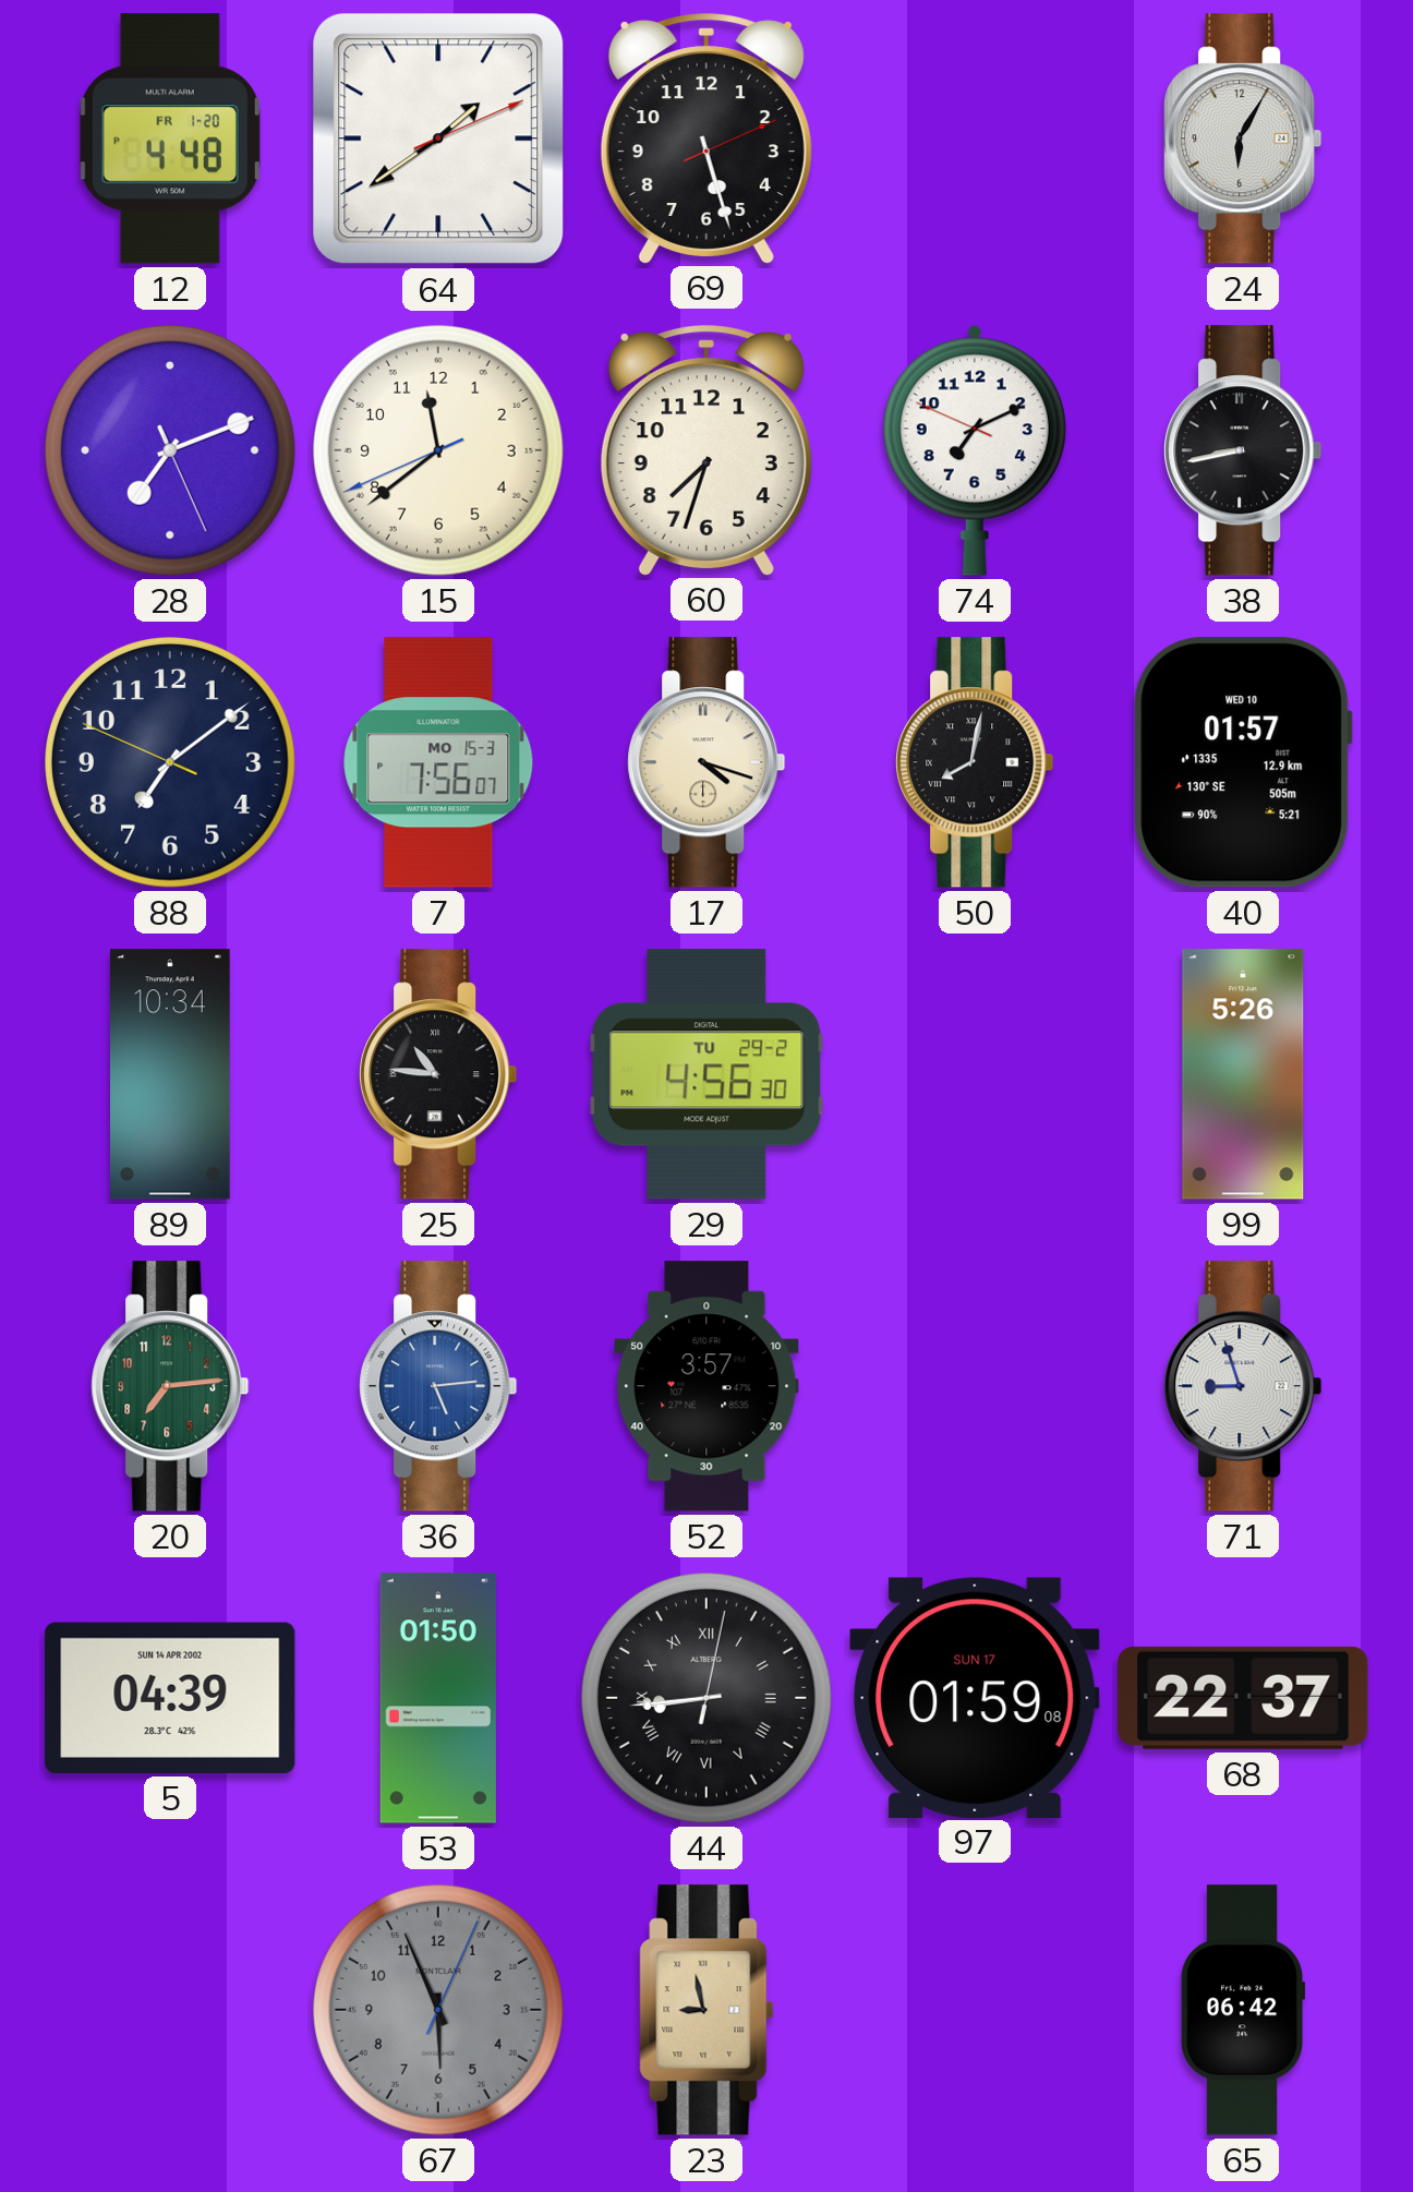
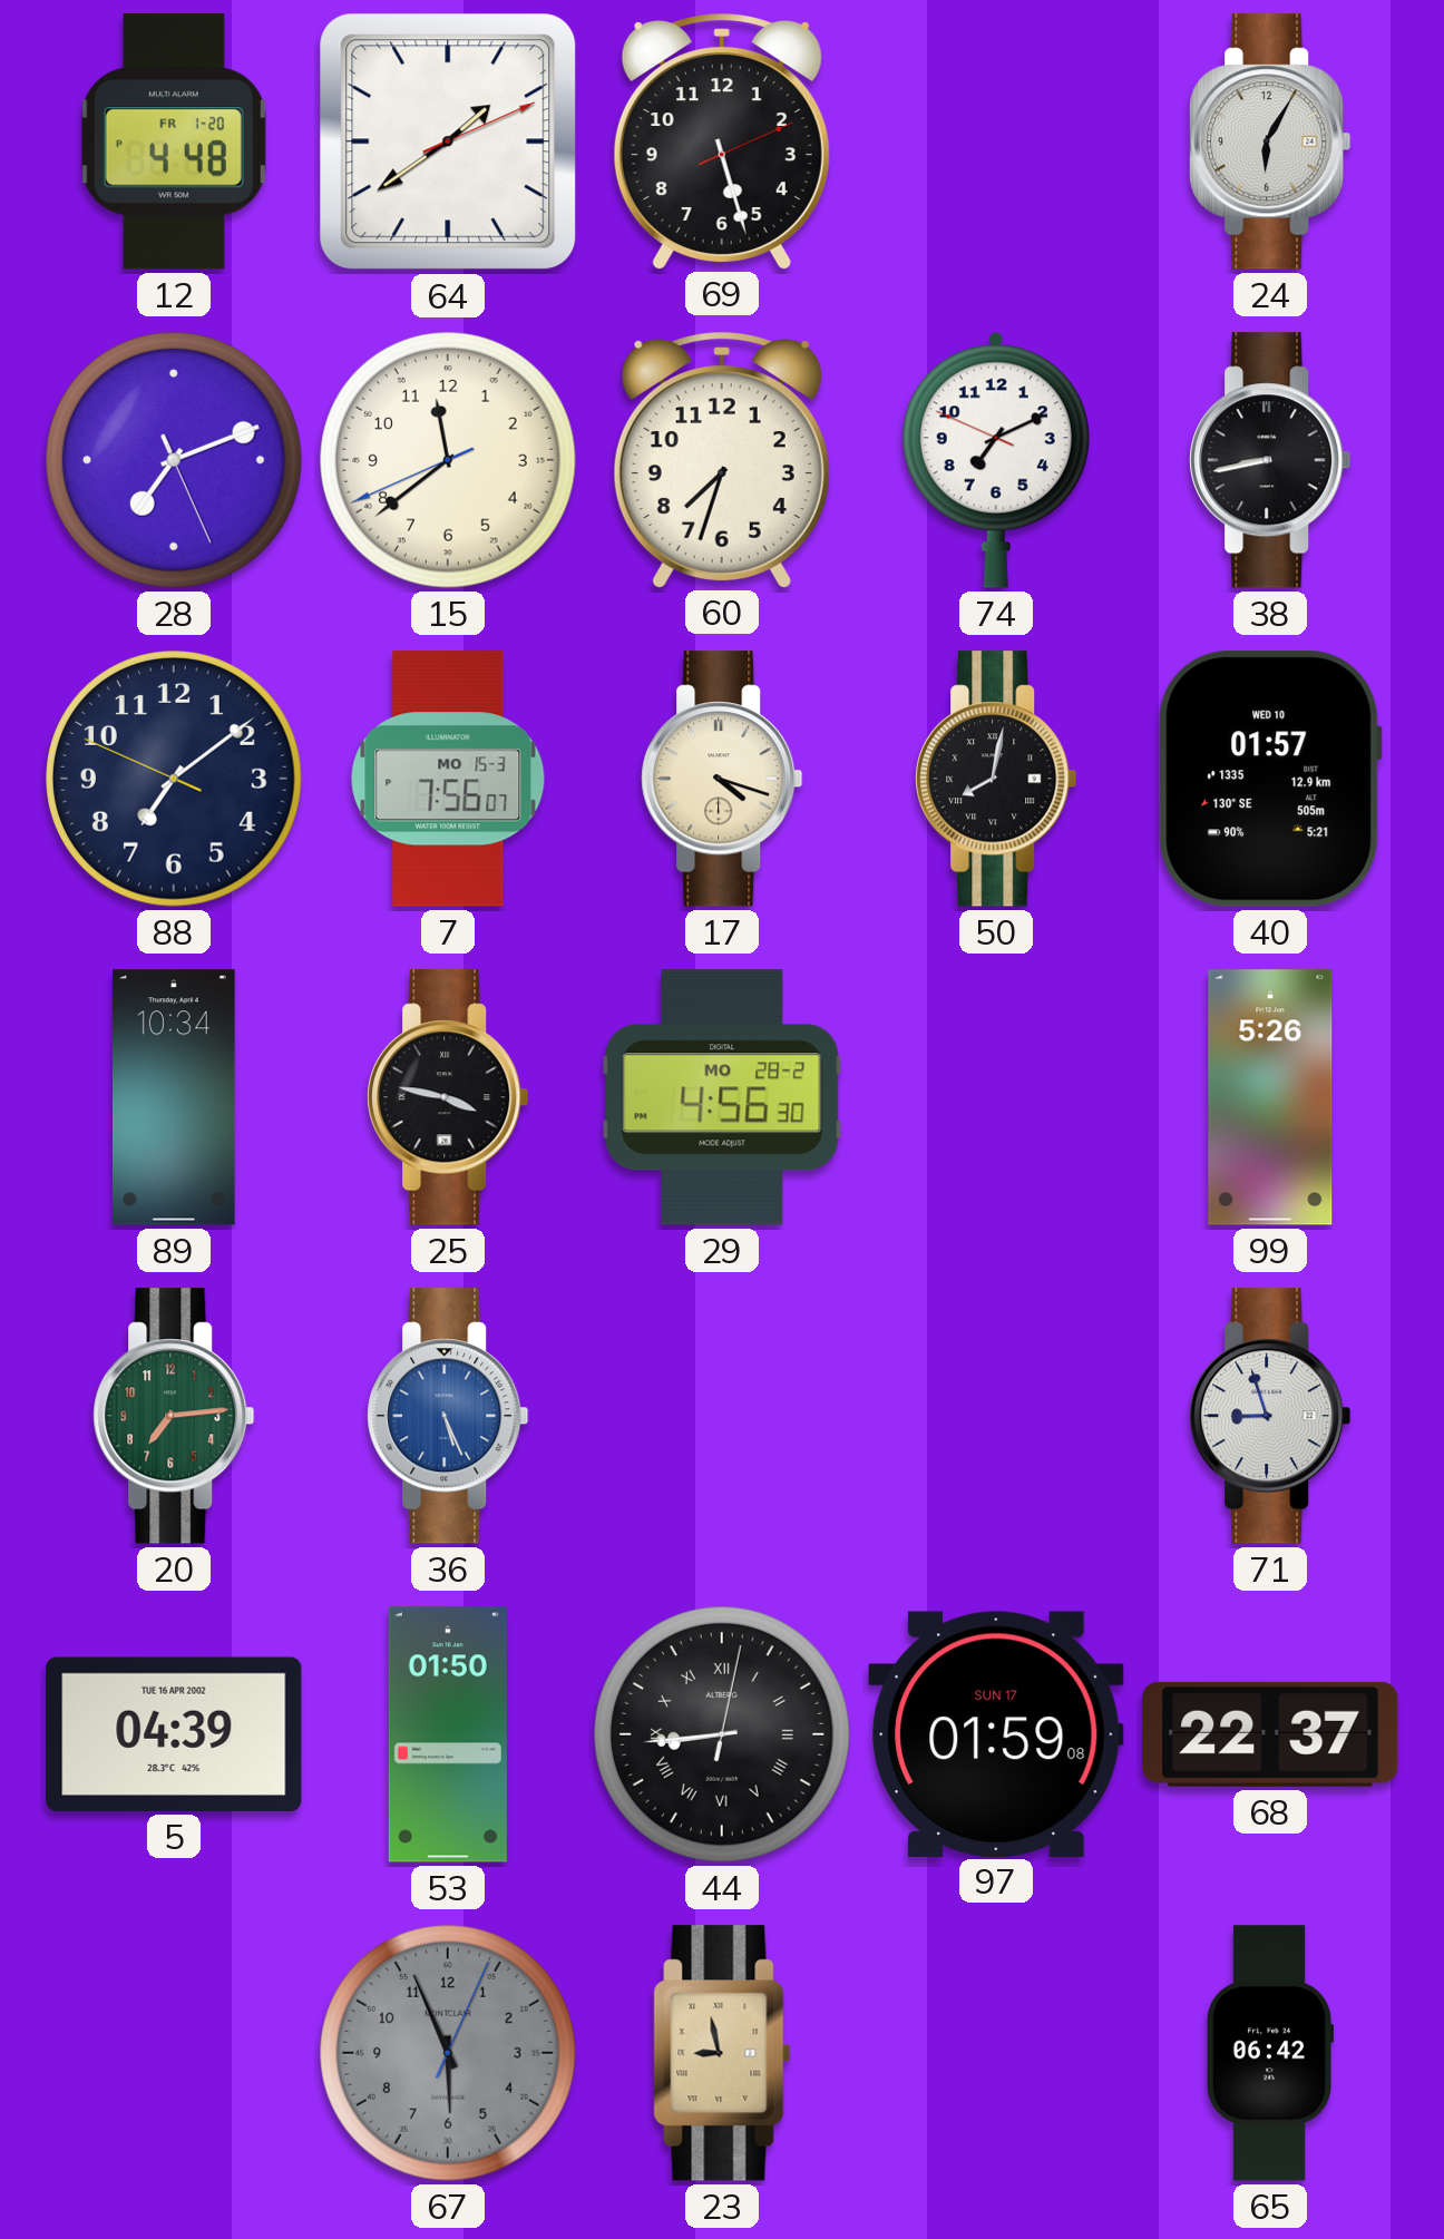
25: 10:46 -> 3:47
29 date: TU 29-2 -> MO 28-2
36: 5:14 -> 5:26
52: 3:57 -> none
5 date: SUN 14 APR 2002 -> TUE 16 APR 2002
